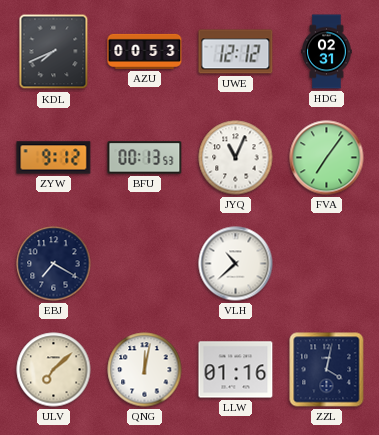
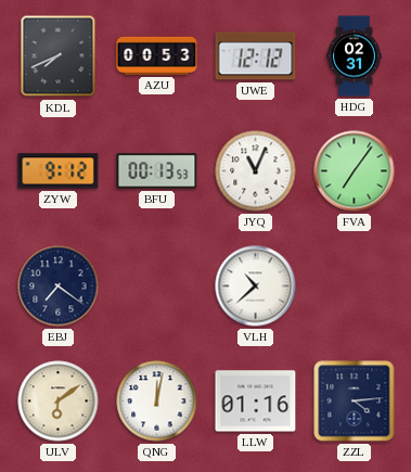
EBJ: 7:20 -> 7:21
ULV: 7:08 -> 6:09
ZZL: 4:02 -> 4:14
